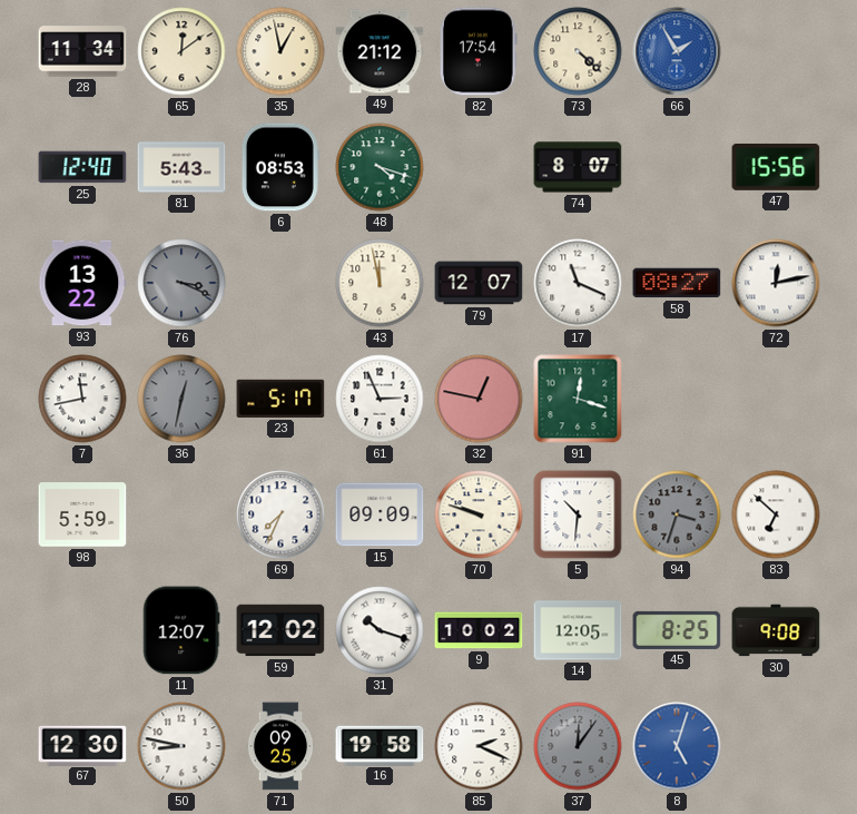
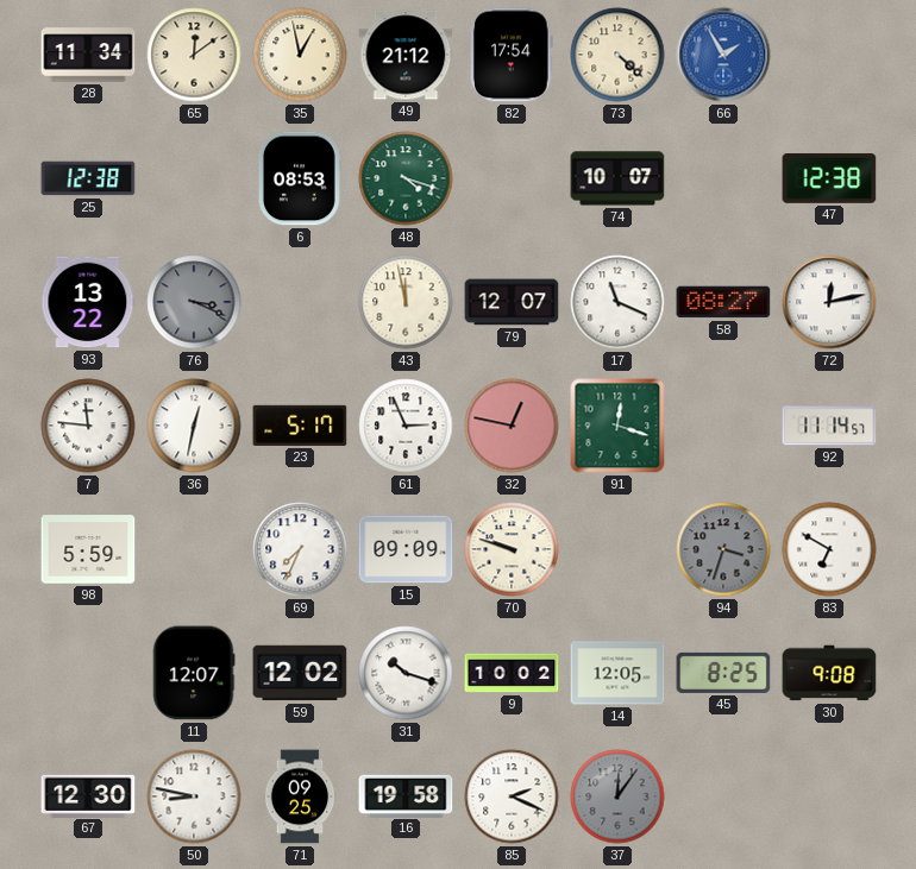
25: 12:40 -> 12:38
81: 5:43 -> none
74: 8:07 -> 10:07
47: 15:56 -> 12:38
7: 11:43 -> 11:46
36 dial: grey -> white
92: none -> 11:14
5: 10:31 -> none
83: 6:52 -> 6:50
8: 5:03 -> none
